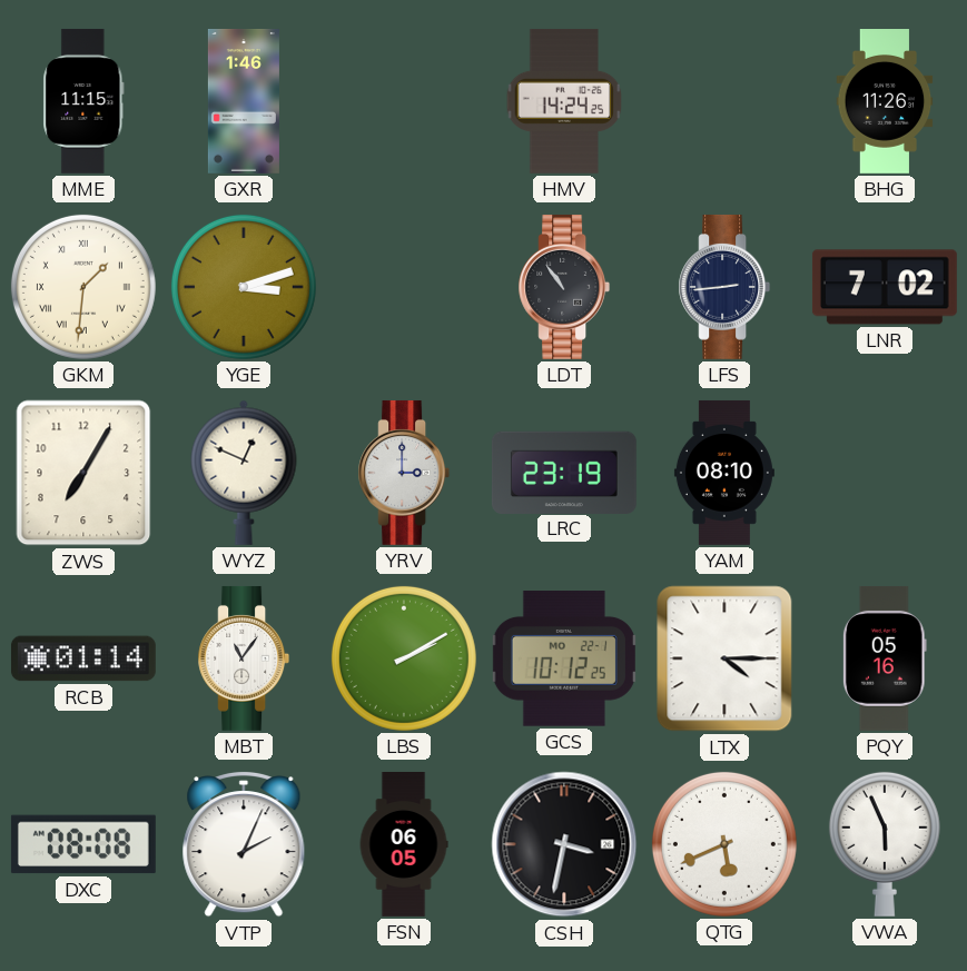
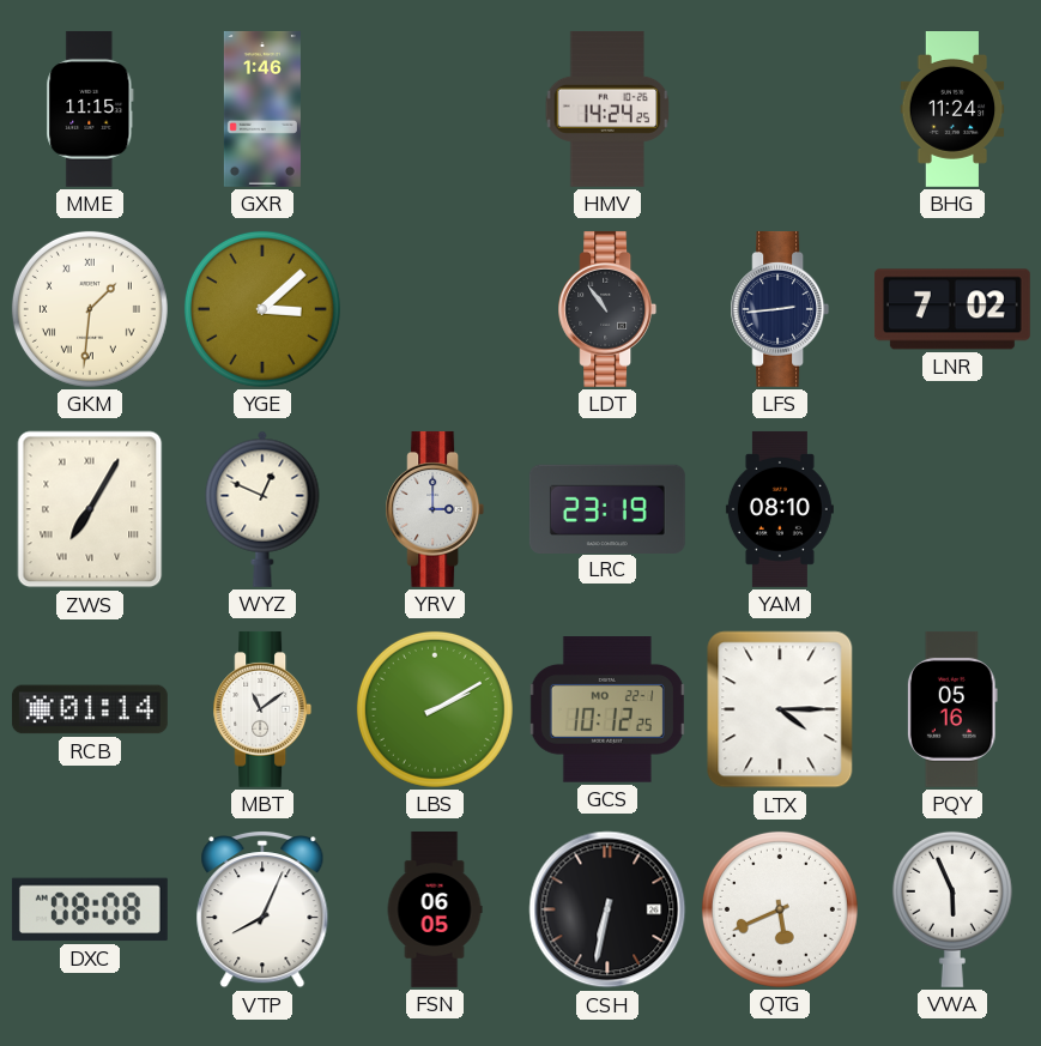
BHG: 11:26 -> 11:24
YGE: 3:12 -> 3:08
ZWS numerals: Arabic -> Roman
MBT: 11:06 -> 11:09
VTP: 2:04 -> 8:04
CSH: 3:32 -> 6:32
